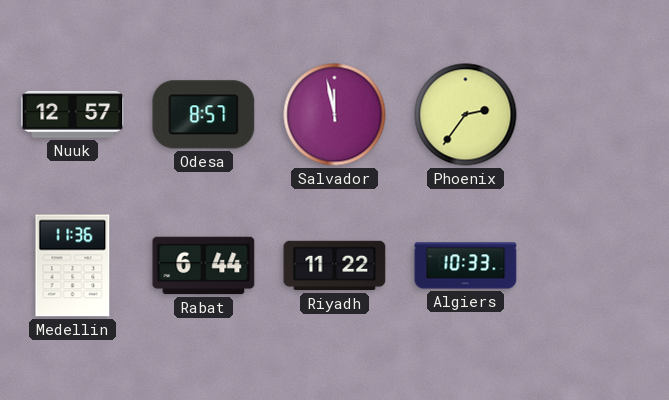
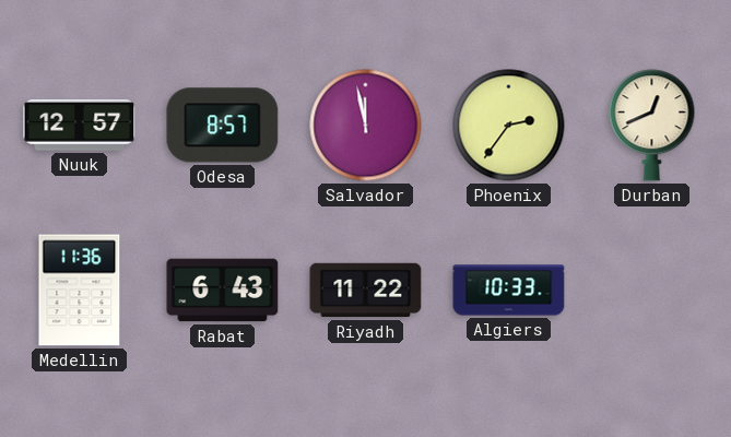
Durban: none -> 12:41
Rabat: 6:44 -> 6:43
